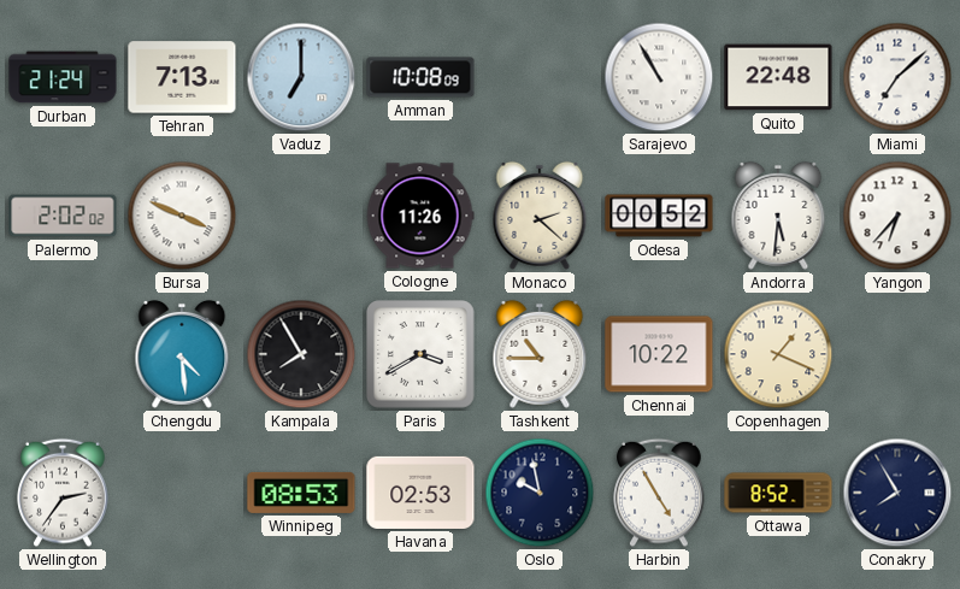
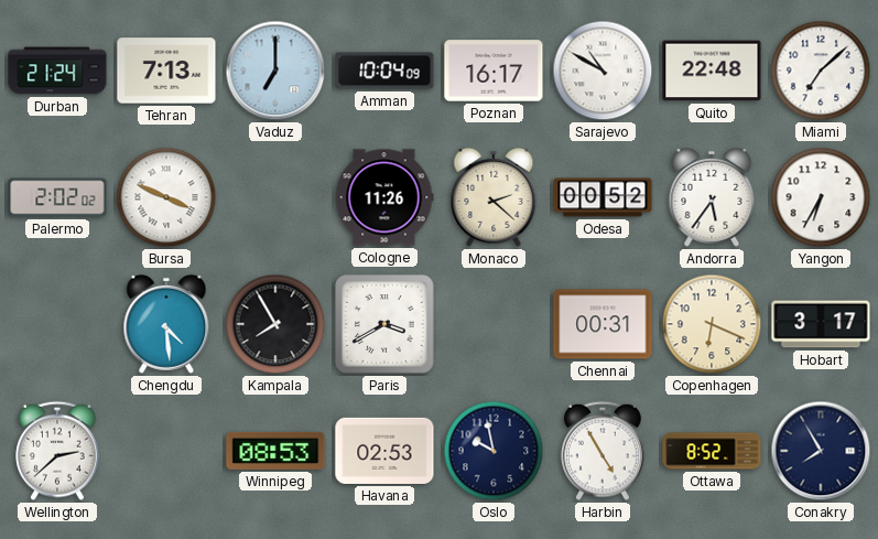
Amman: 10:08 -> 10:04
Poznan: none -> 16:17
Sarajevo: 10:55 -> 10:50
Andorra: 5:31 -> 5:36
Yangon: 6:37 -> 6:35
Tashkent: 10:45 -> none
Chennai: 10:22 -> 00:31
Copenhagen: 1:19 -> 6:19
Hobart: none -> 3:17
Wellington: 2:36 -> 2:38
